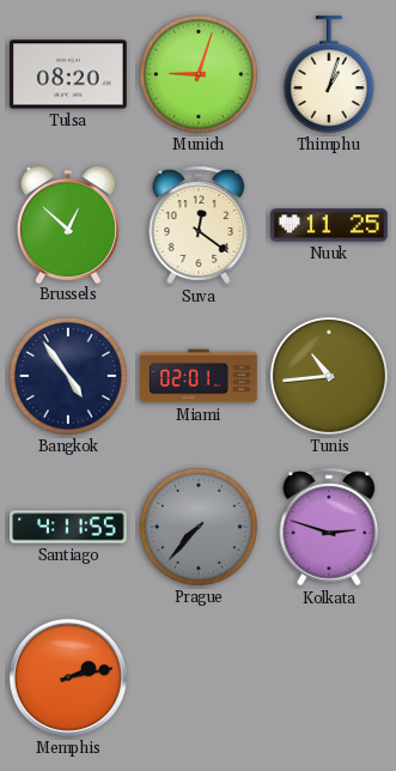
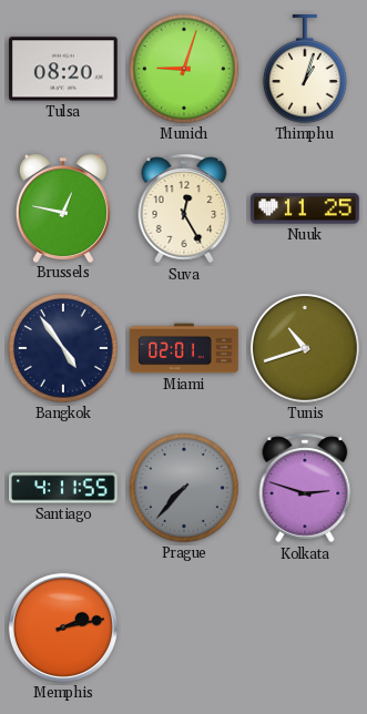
Brussels: 12:52 -> 12:47
Suva: 12:21 -> 12:25
Tunis: 10:44 -> 10:42
